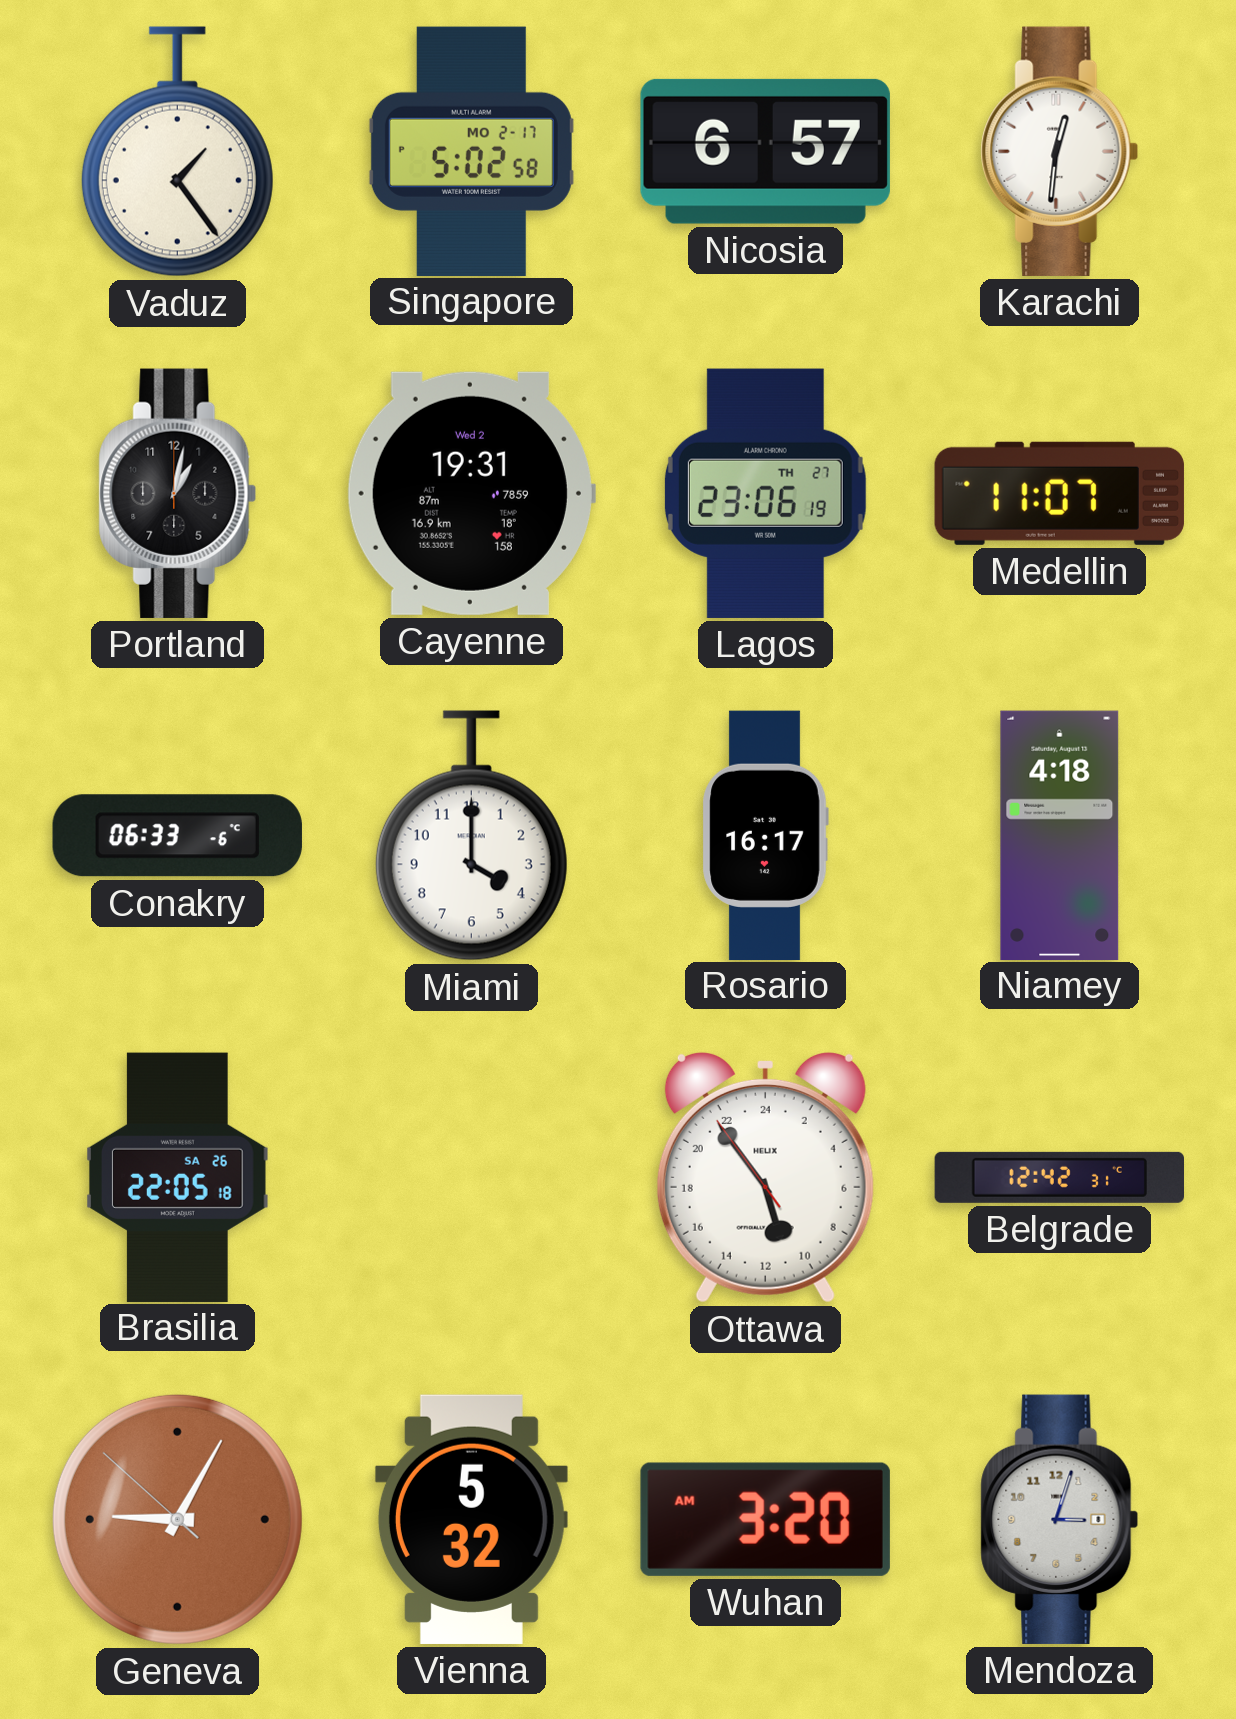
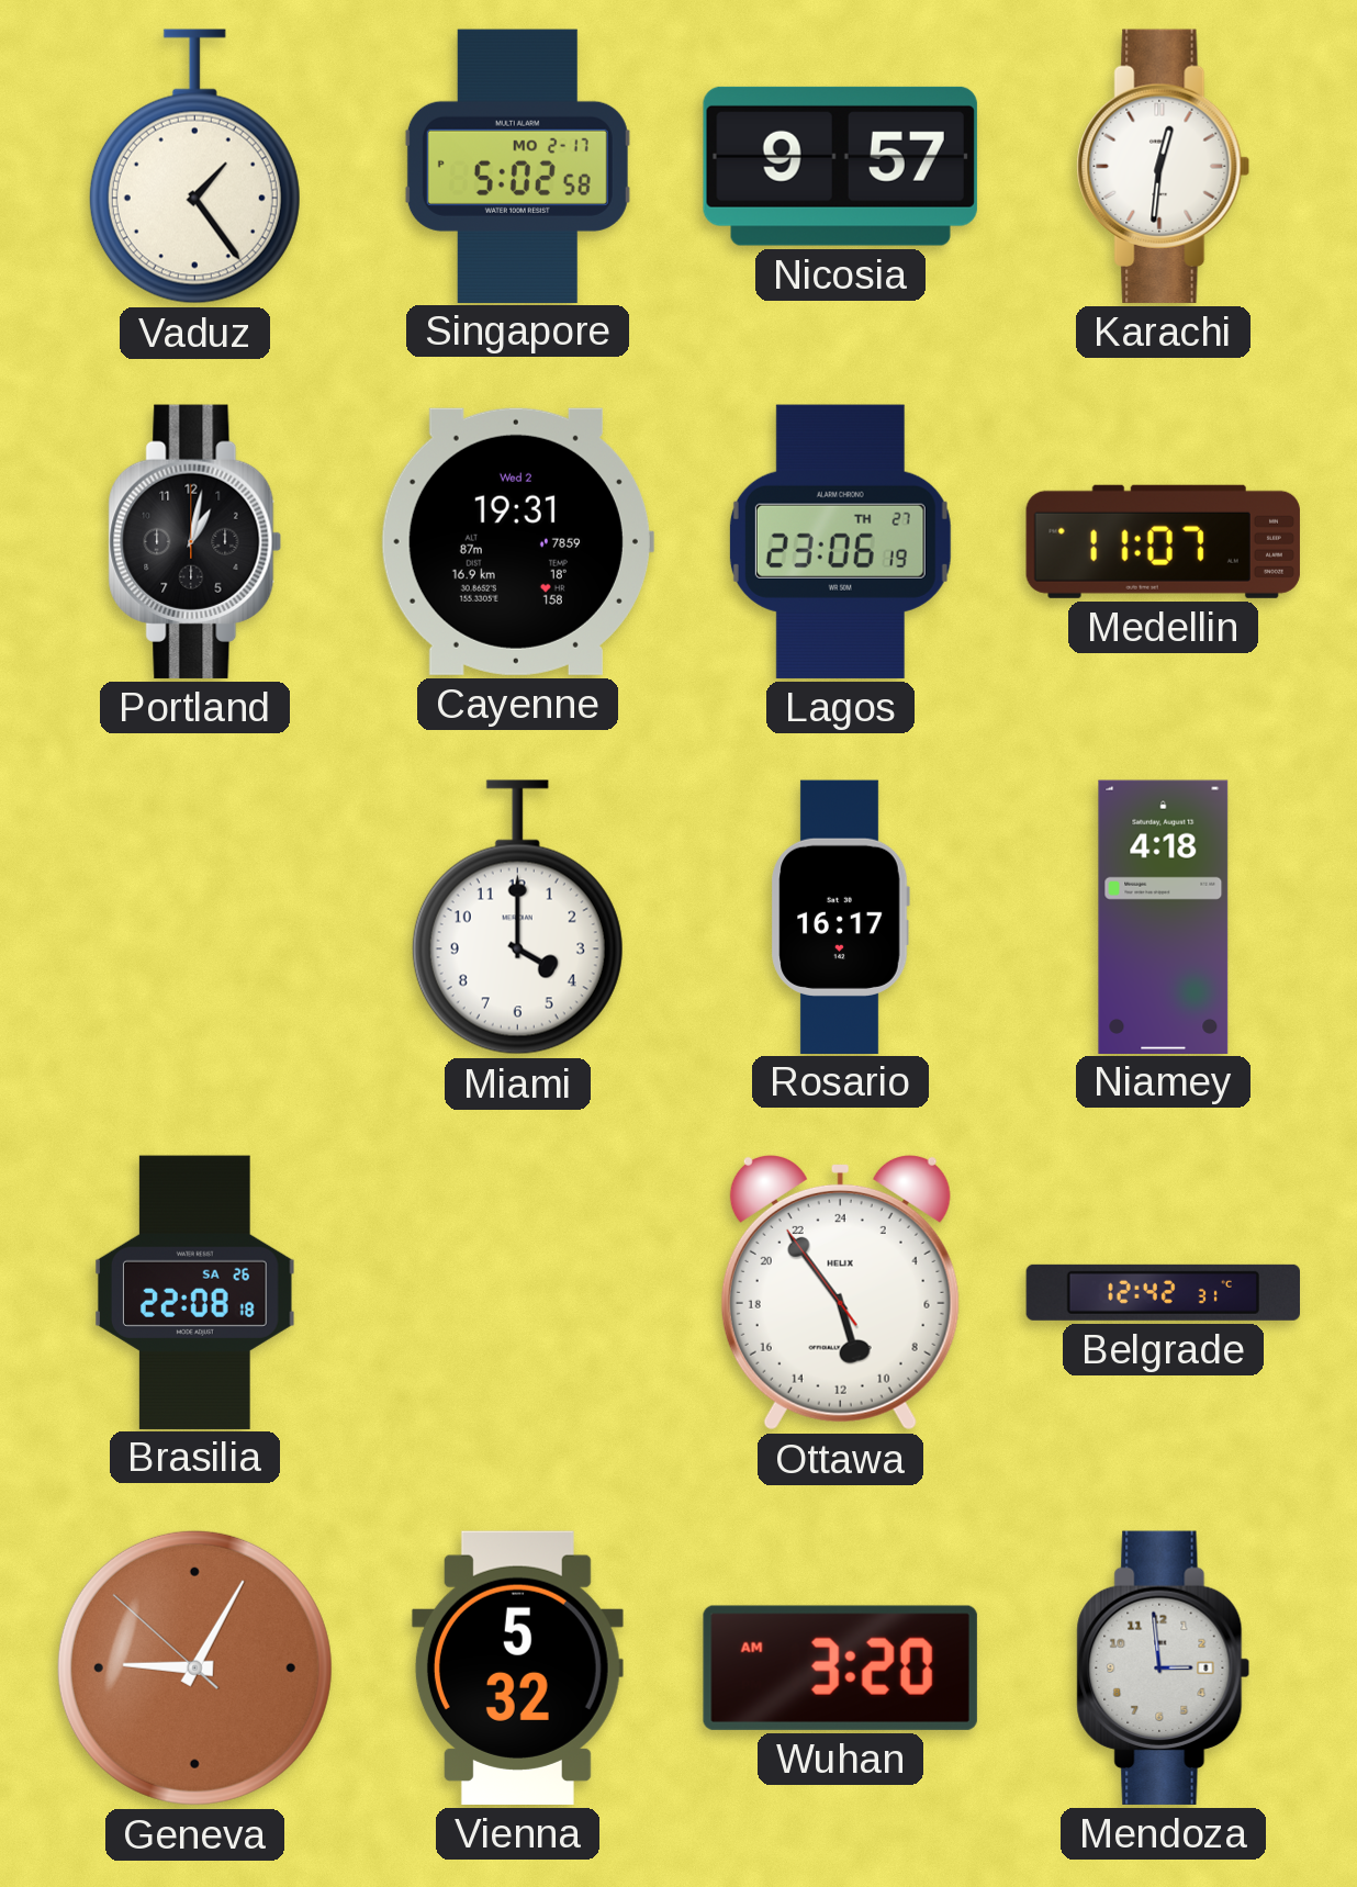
Nicosia: 6:57 -> 9:57
Conakry: 06:33 -> none
Brasilia: 22:05 -> 22:08
Mendoza: 3:03 -> 2:59
